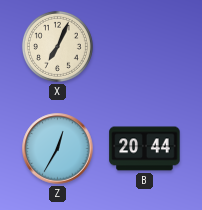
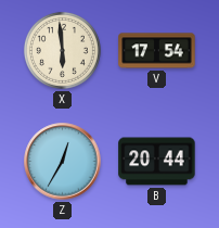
X: 7:04 -> 5:59
V: none -> 17:54
